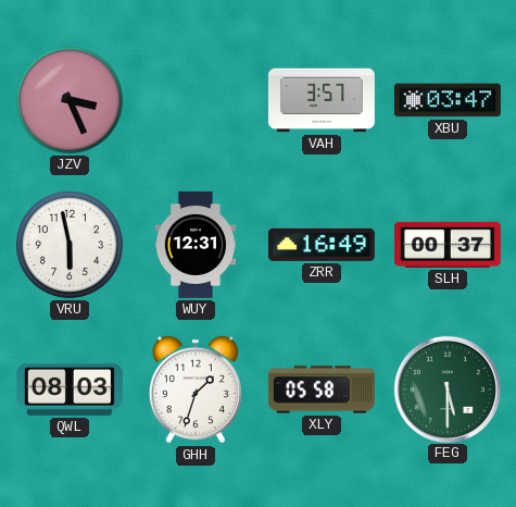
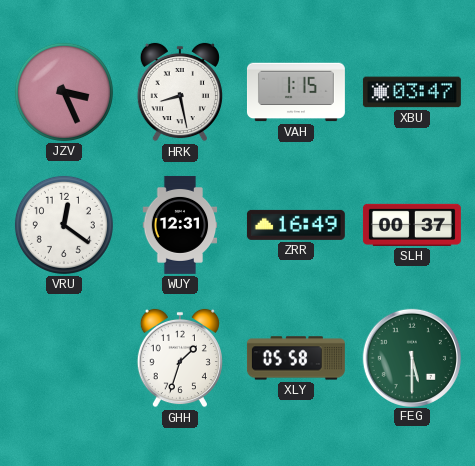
HRK: none -> 8:28
VAH: 3:57 -> 1:15
VRU: 5:58 -> 12:21
QWL: 08:03 -> none
